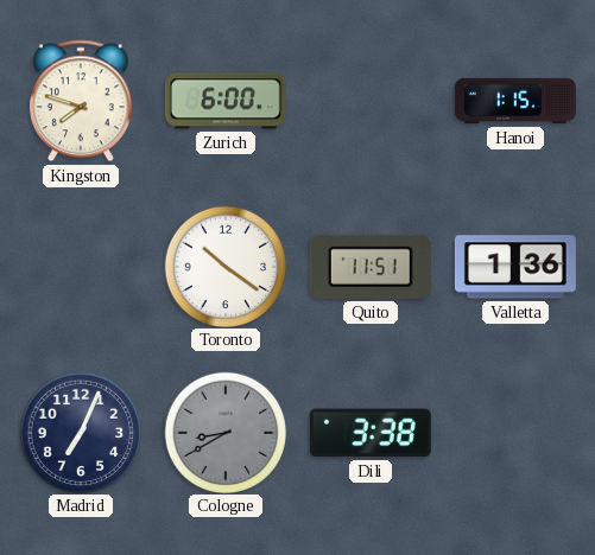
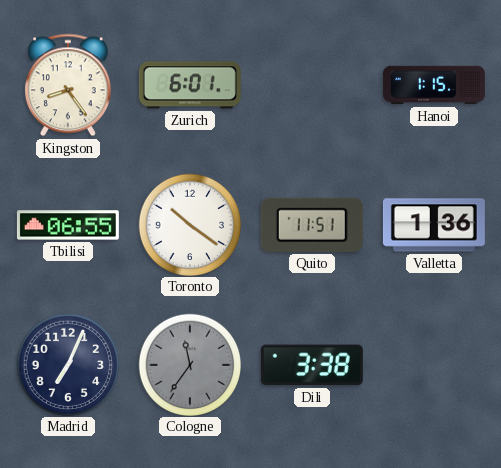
Kingston: 7:48 -> 8:24
Zurich: 6:00 -> 6:01
Tbilisi: none -> 06:55
Cologne: 8:40 -> 11:36
